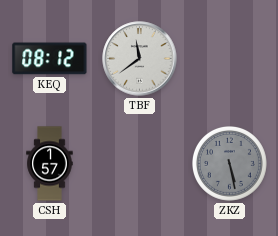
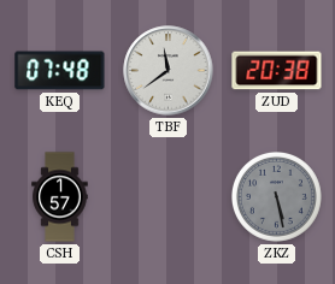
KEQ: 08:12 -> 07:48
ZUD: none -> 20:38
